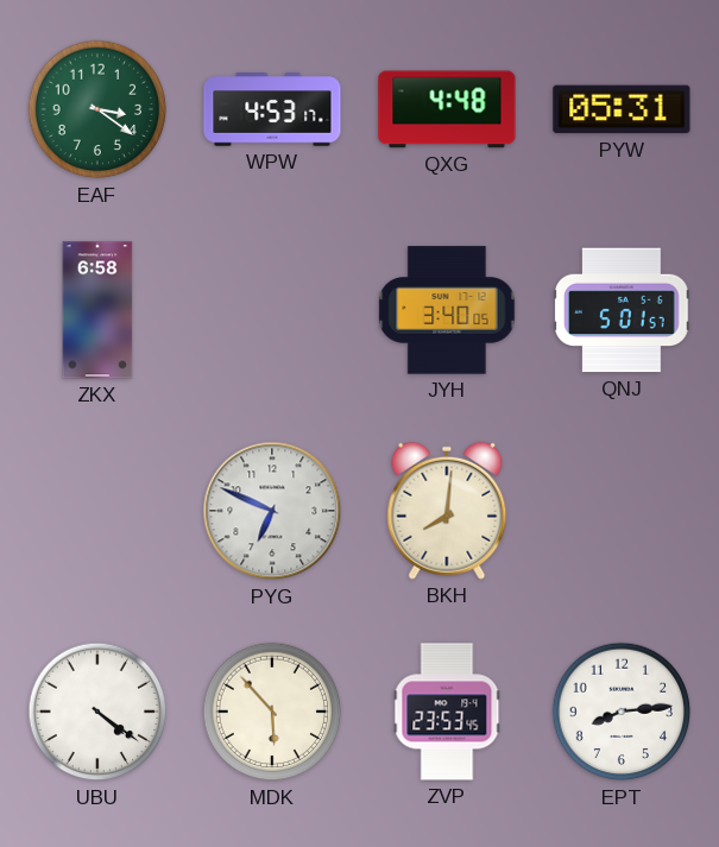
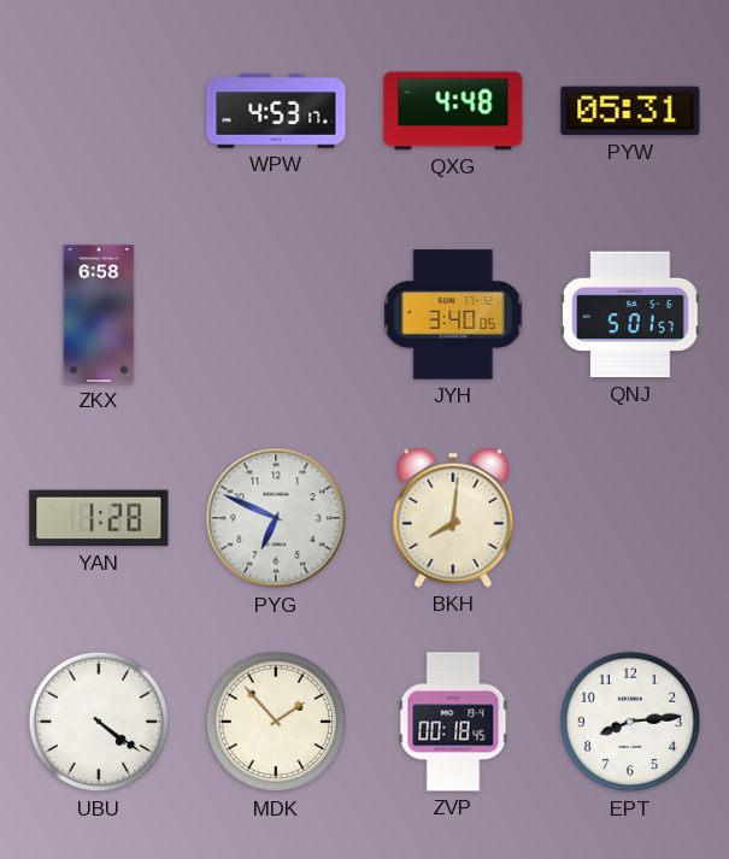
EAF: 3:21 -> none
YAN: none -> 1:28
MDK: 5:53 -> 1:53
ZVP: 23:53 -> 00:18
